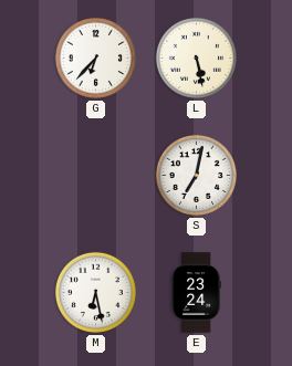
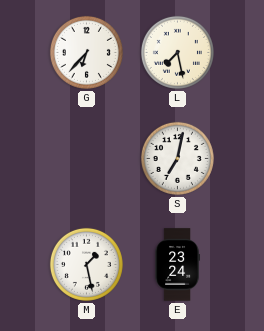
L: 5:28 -> 7:28
M: 6:28 -> 1:28
